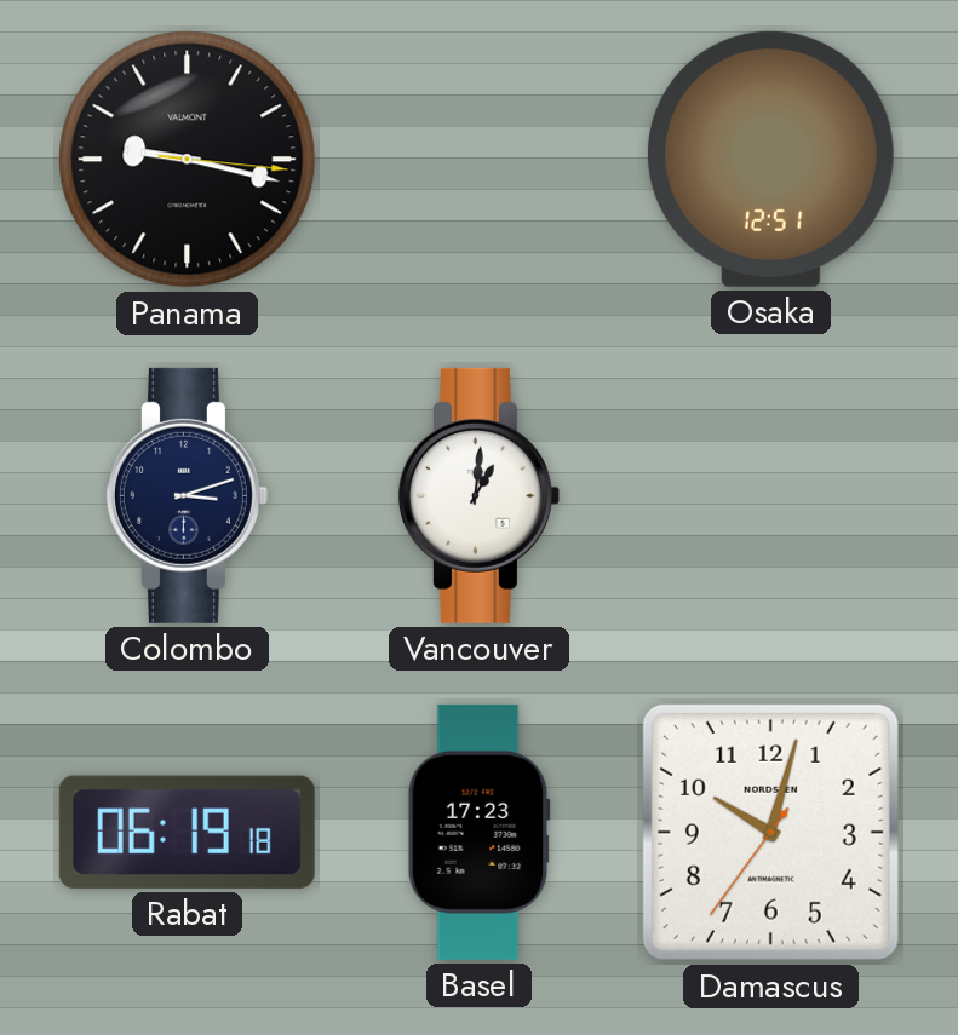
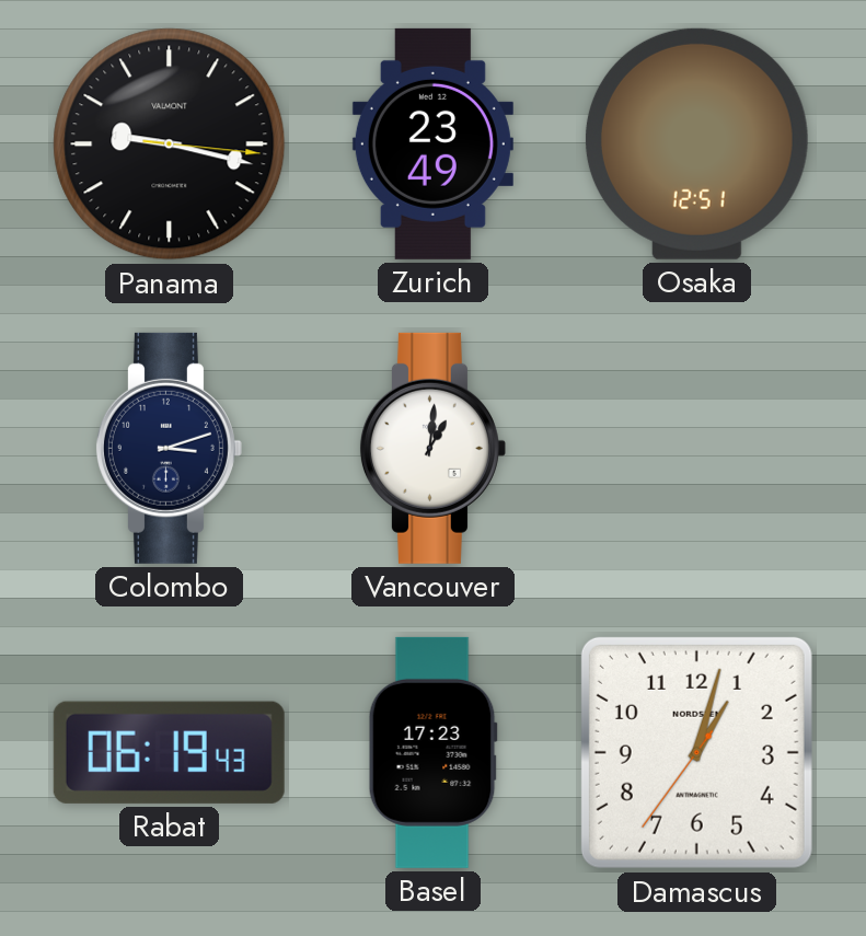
Zurich: none -> 23:49
Rabat: 06:19:18 -> 06:19:43
Damascus: 10:02 -> 1:02
